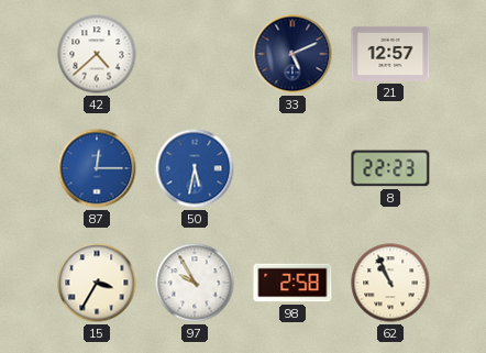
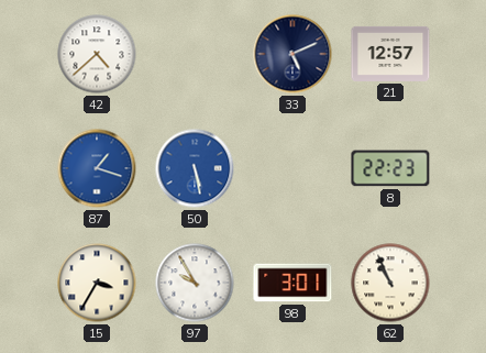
87: 12:15 -> 1:18
50: 5:32 -> 5:28
98: 2:58 -> 3:01
